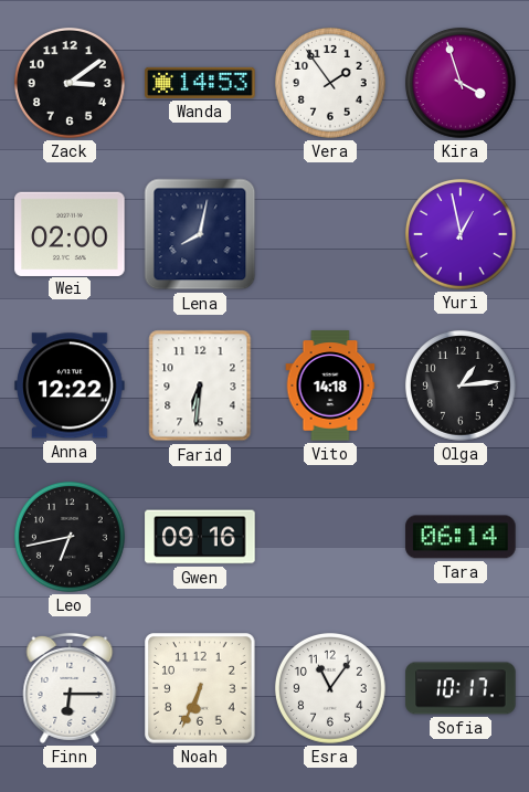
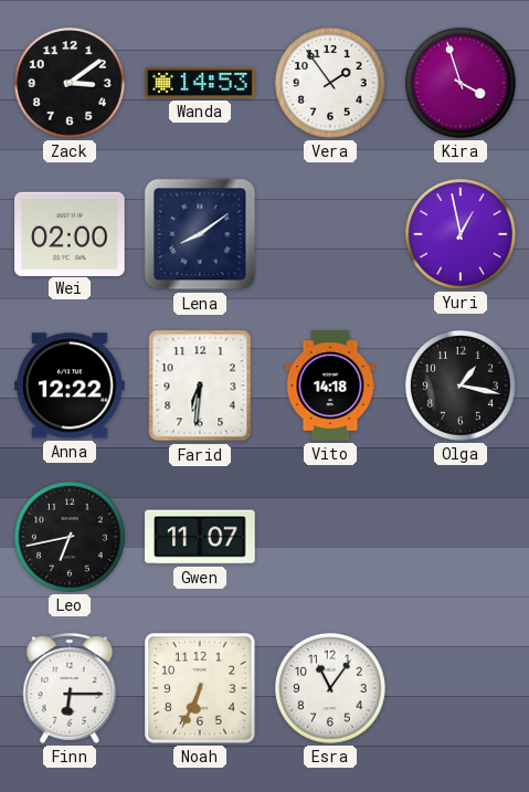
Lena: 8:02 -> 8:09
Olga: 1:14 -> 1:17
Gwen: 09:16 -> 11:07
Tara: 06:14 -> none
Sofia: 10:17 -> none
